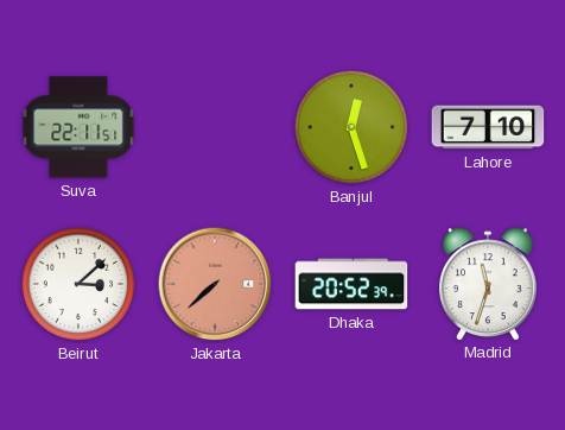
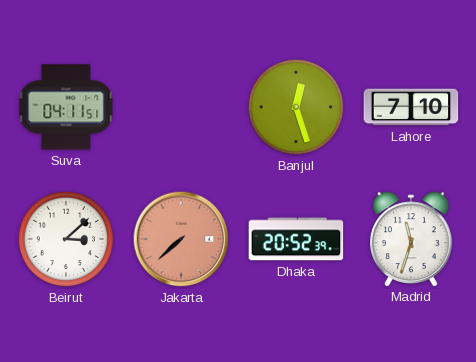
Suva: 22:11 -> 04:11
